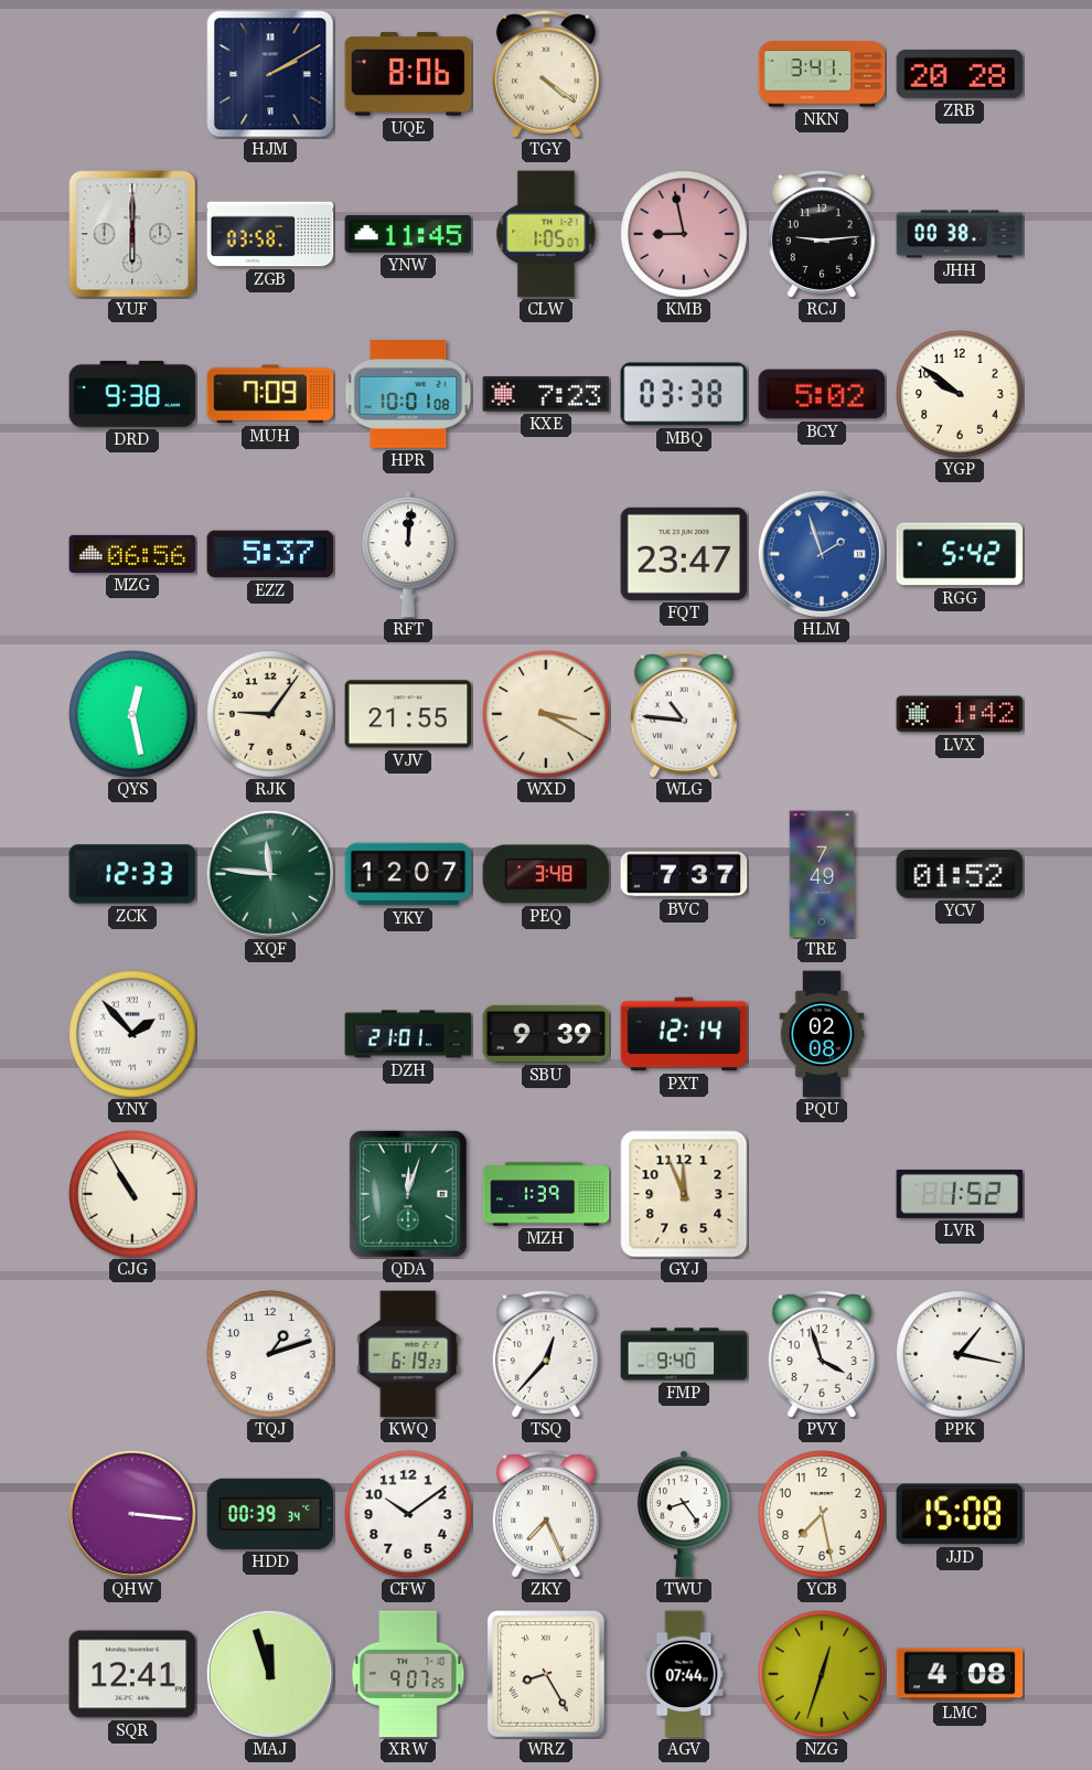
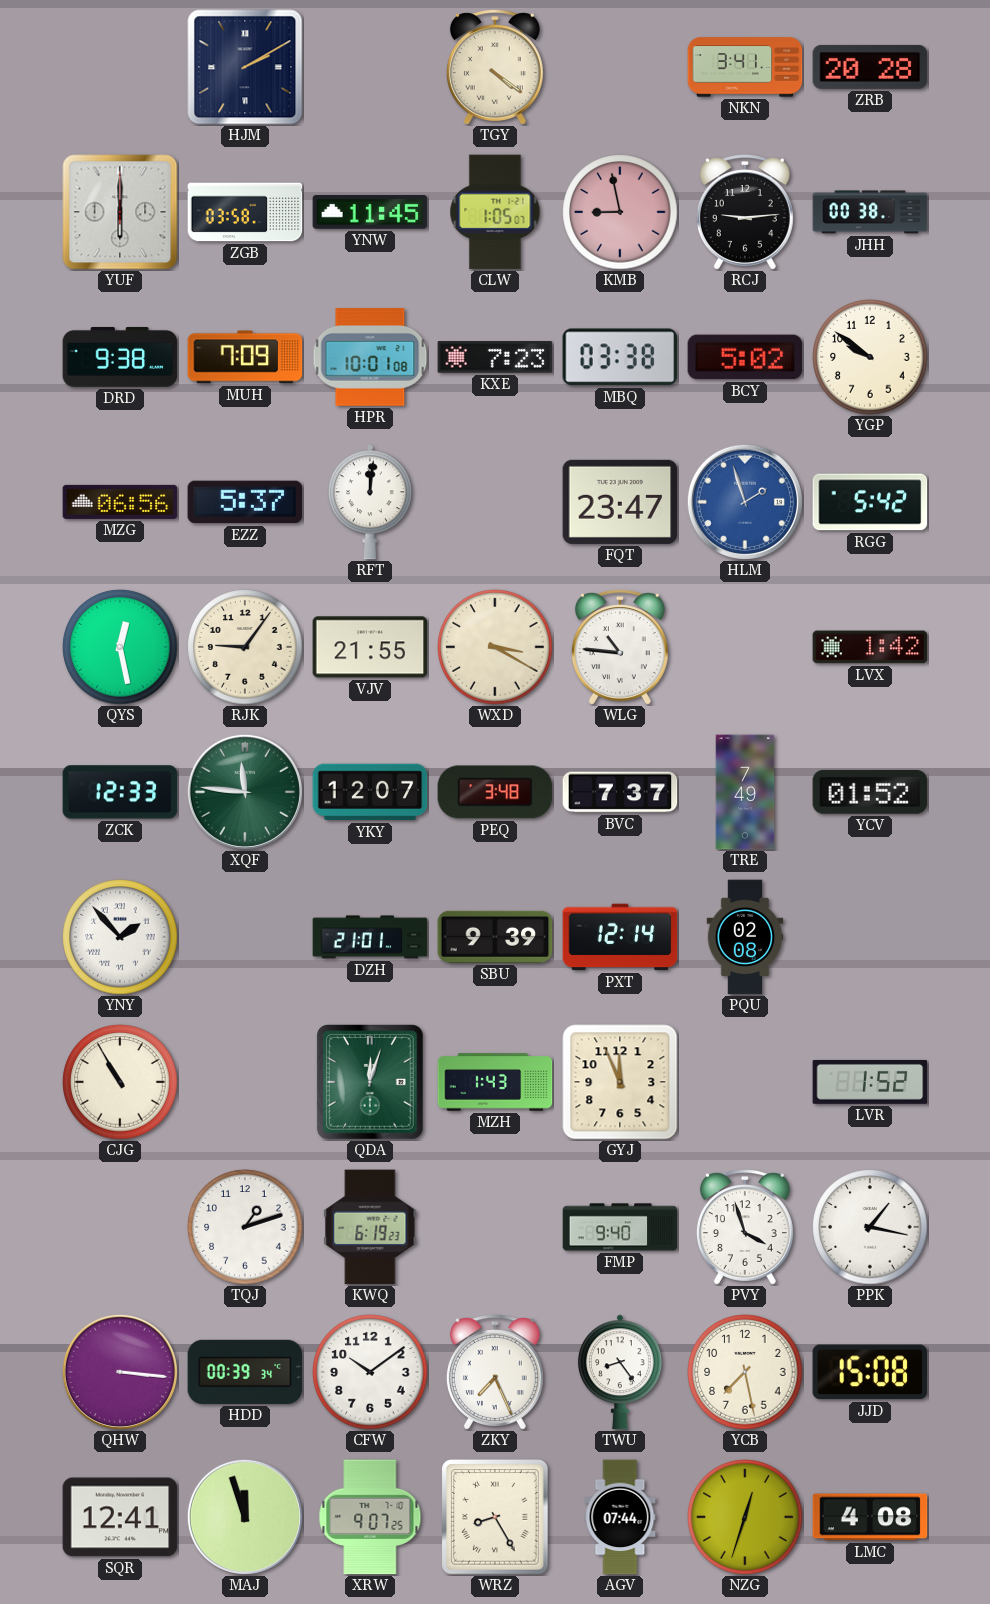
UQE: 8:06 -> none
MZH: 1:39 -> 1:43
TSQ: 12:37 -> none
